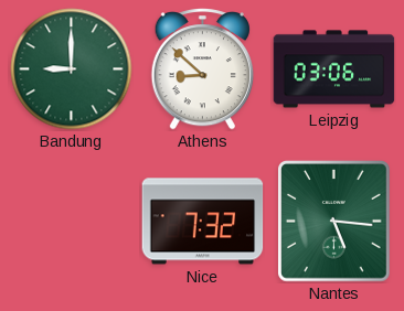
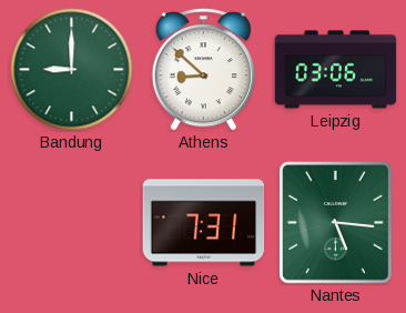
Nice: 7:32 -> 7:31
